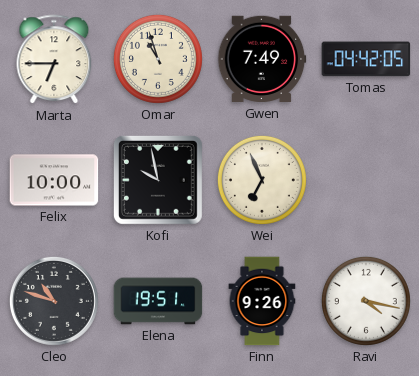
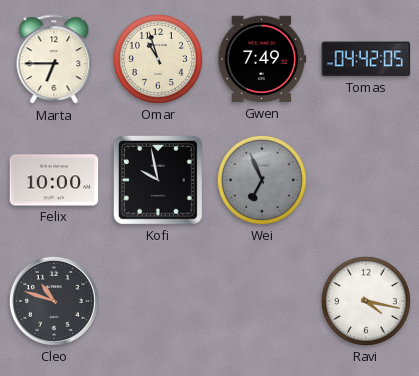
Wei dial: cream -> grey
Elena: 19:51 -> none
Finn: 9:26 -> none
